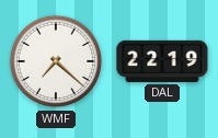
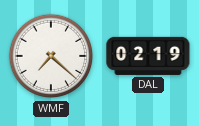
DAL: 22:19 -> 02:19
